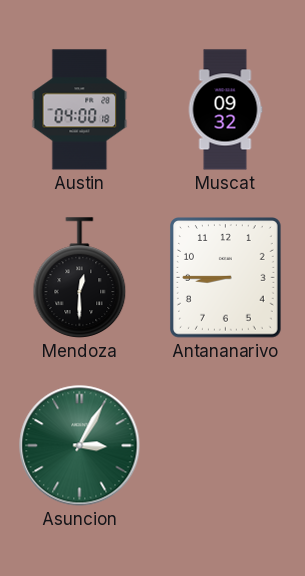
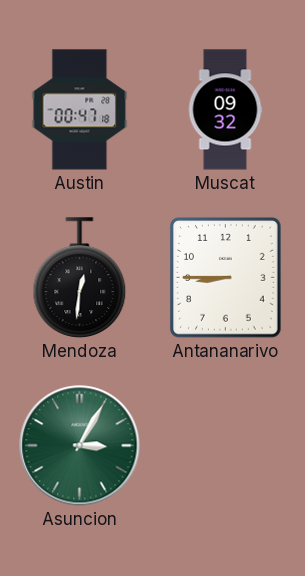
Austin: 04:00 -> 00:47
Mendoza: 12:30 -> 12:31
